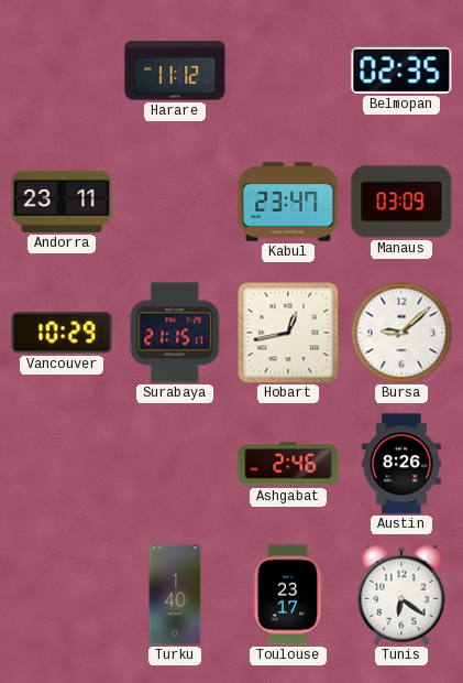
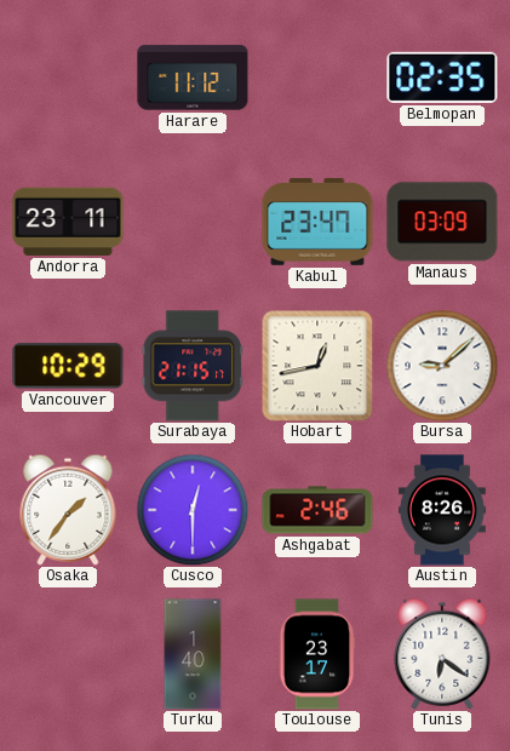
Osaka: none -> 1:36
Cusco: none -> 12:30
